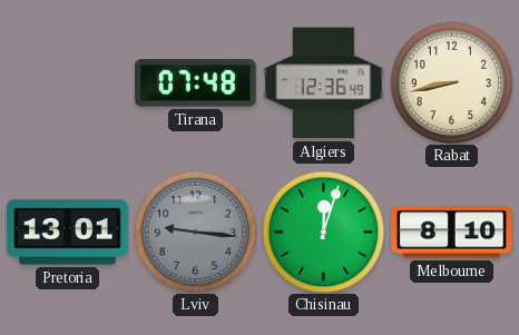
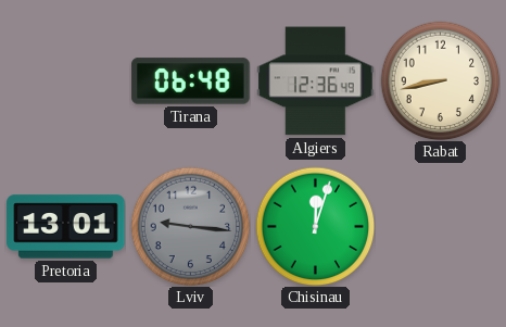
Tirana: 07:48 -> 06:48
Melbourne: 8:10 -> none
